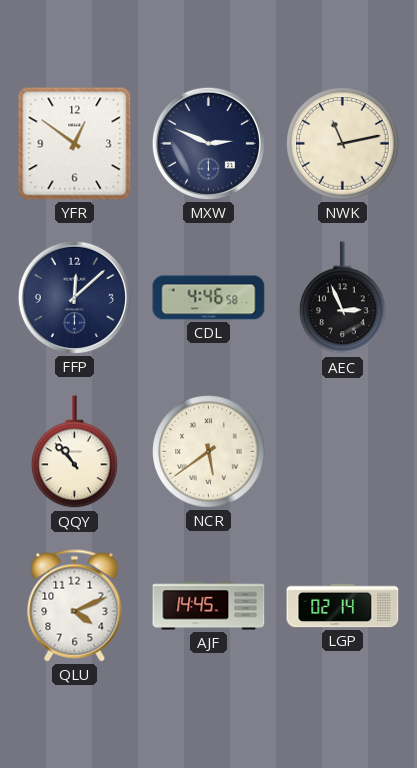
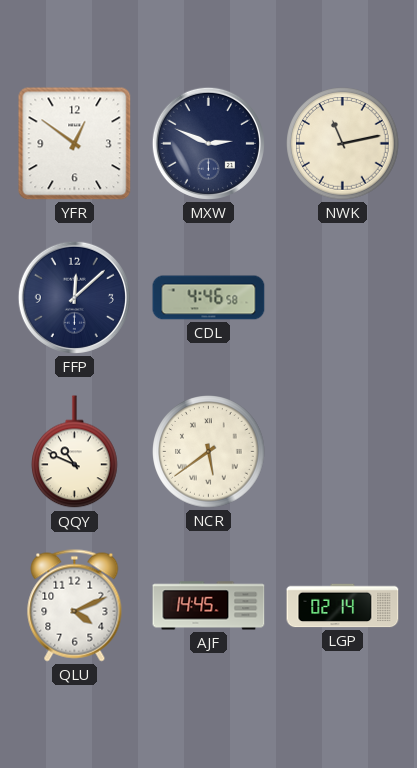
AEC: 2:56 -> none
QQY: 10:53 -> 10:49
